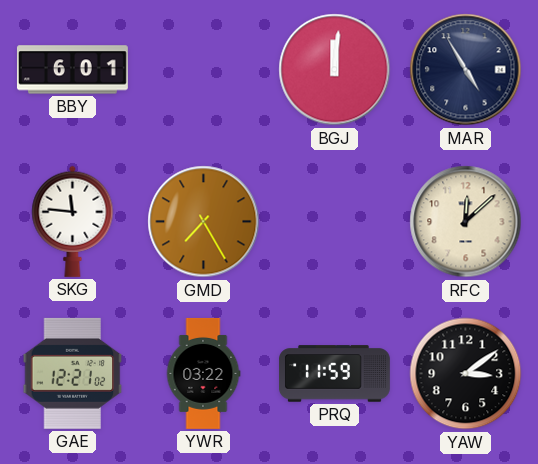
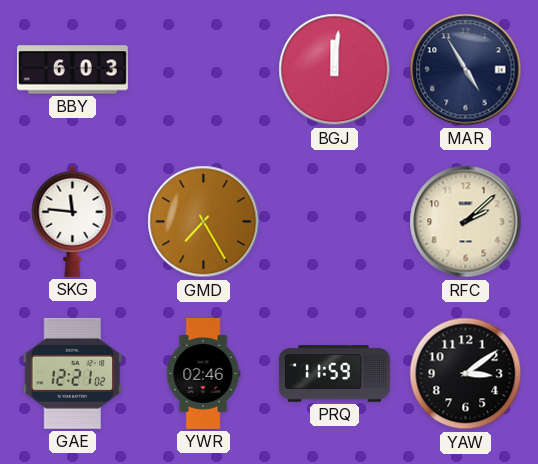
BBY: 6:01 -> 6:03
RFC: 12:08 -> 2:08
YWR: 03:22 -> 02:46
